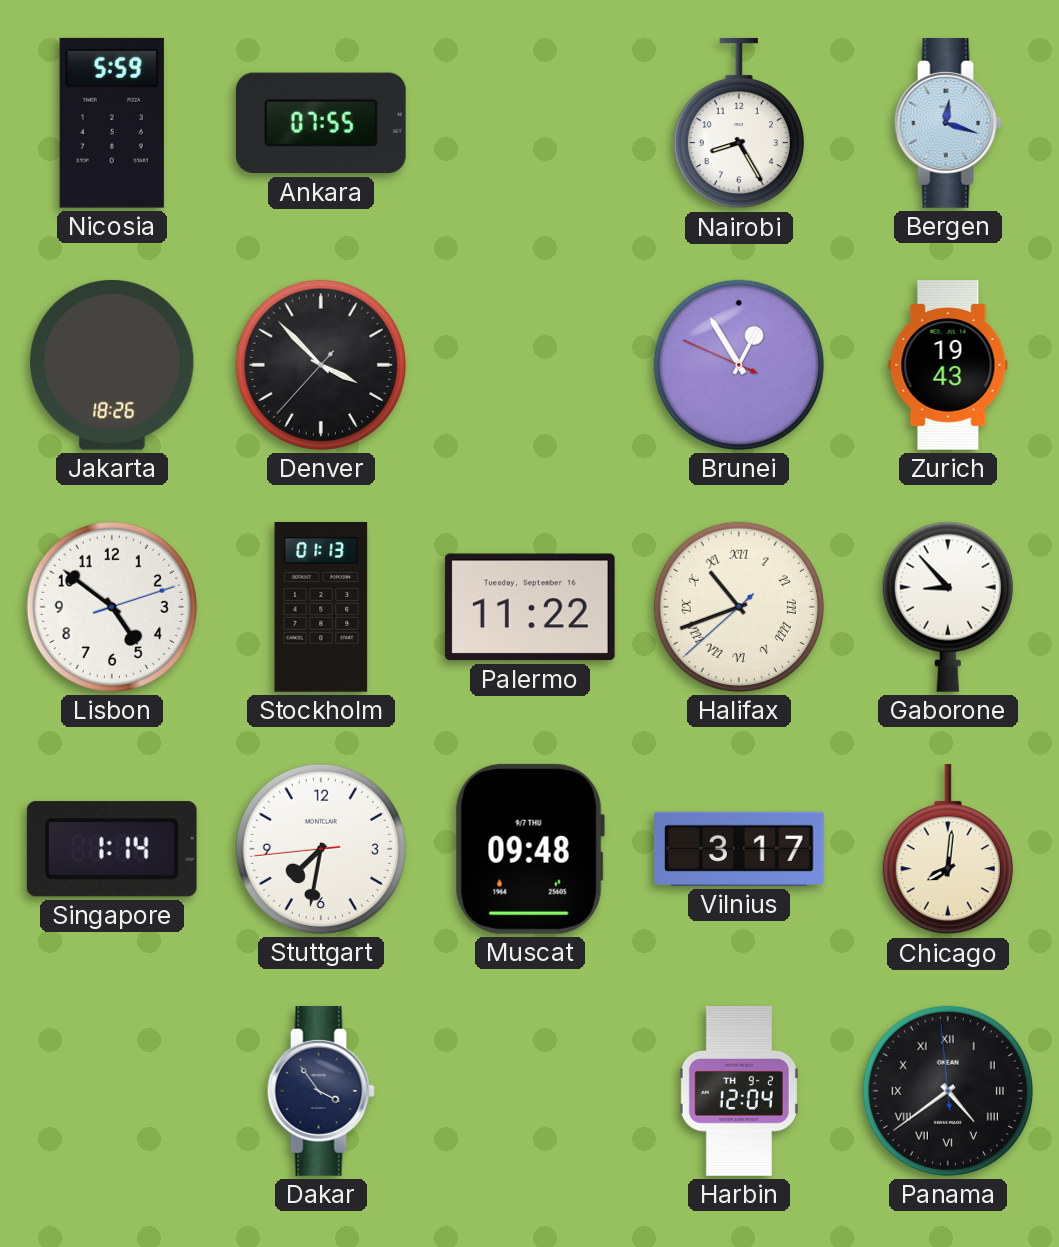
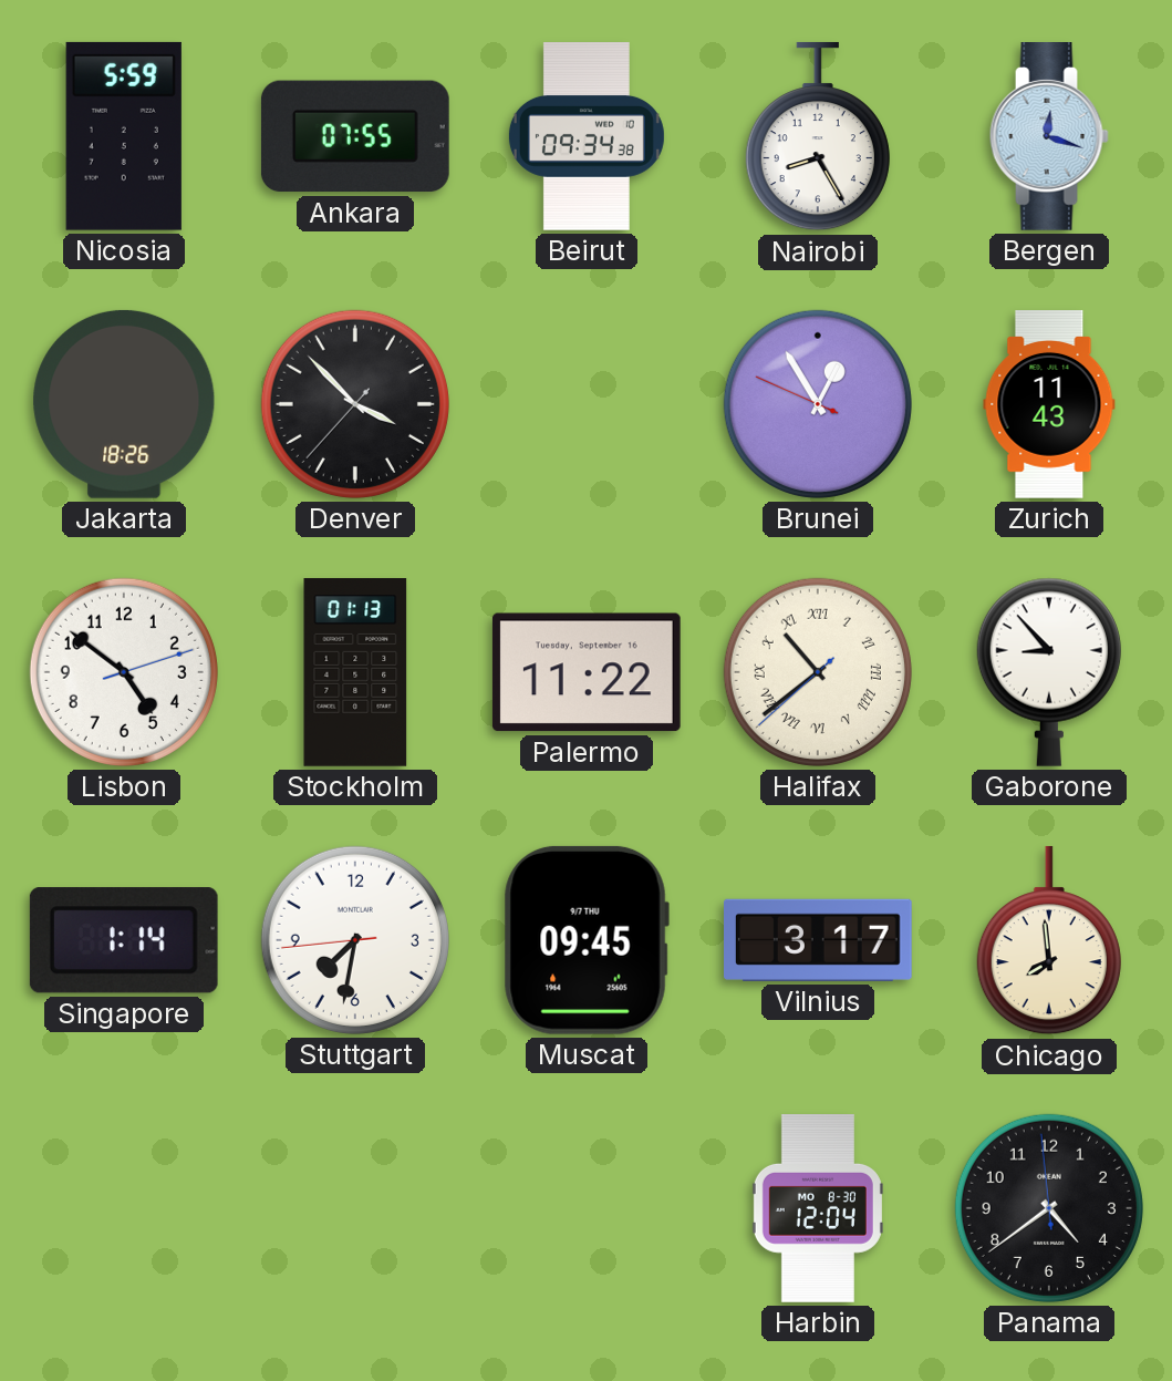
Beirut: none -> 09:34
Zurich: 19:43 -> 11:43
Halifax: 10:41 -> 10:38
Muscat: 09:48 -> 09:45
Chicago: 8:01 -> 7:59
Dakar: 3:54 -> none
Harbin date: TH 9-2 -> MO 8-30
Panama numerals: Roman -> Arabic
